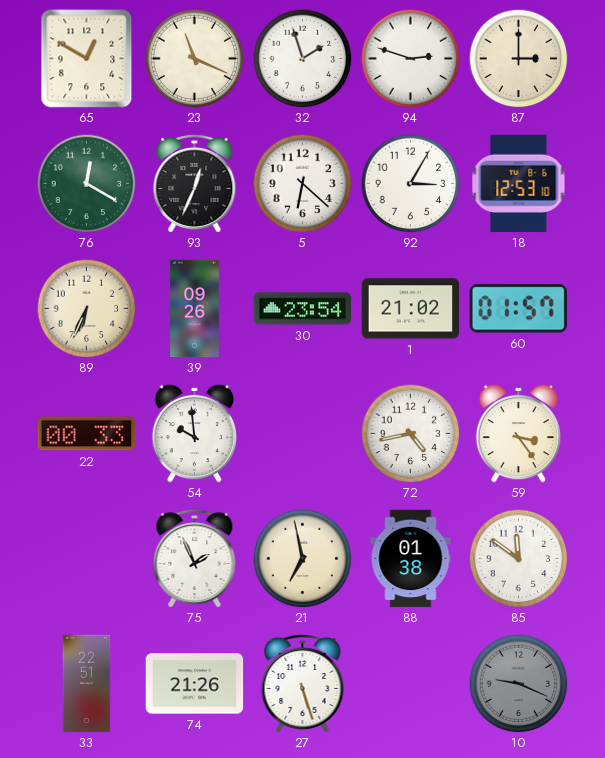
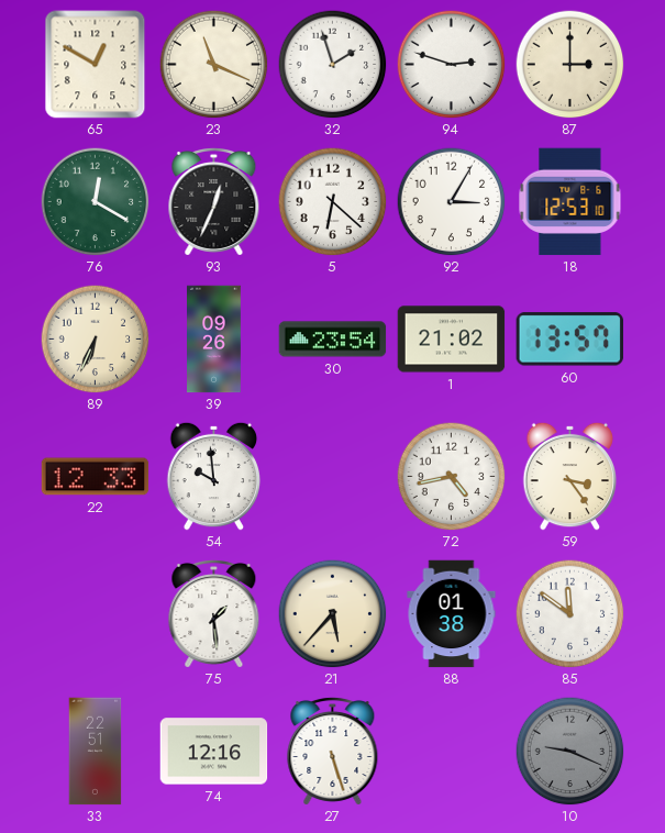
60: 01:57 -> 13:57
22: 00:33 -> 12:33
75: 1:56 -> 1:29
21: 6:58 -> 5:37
74: 21:26 -> 12:16
